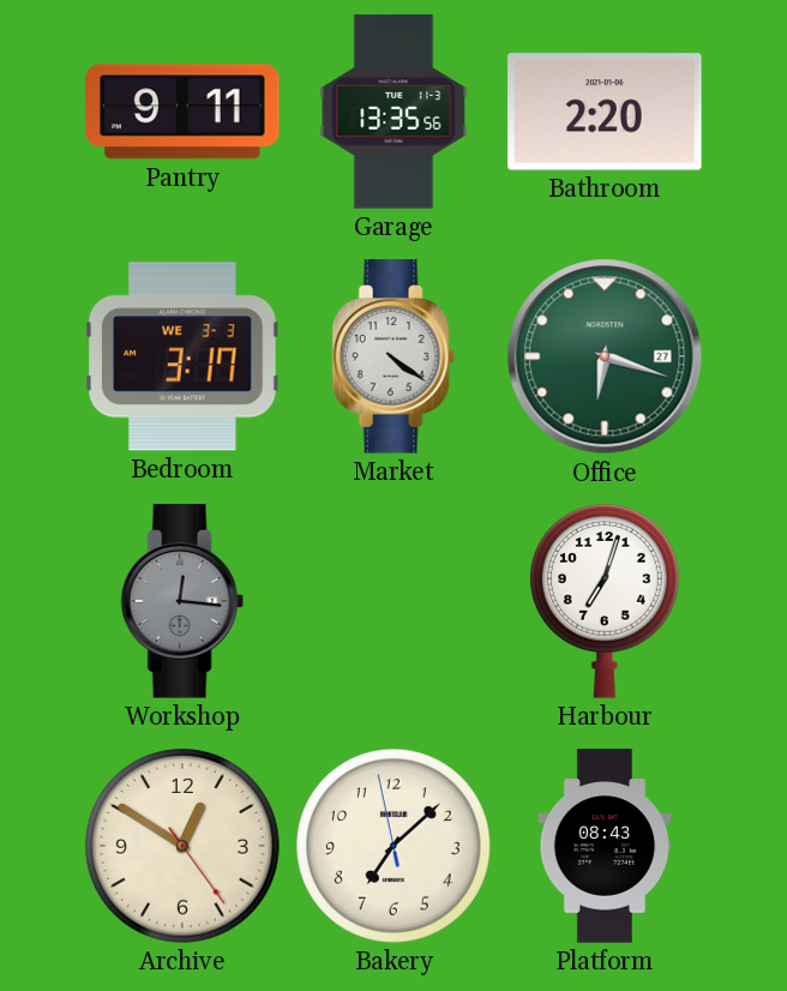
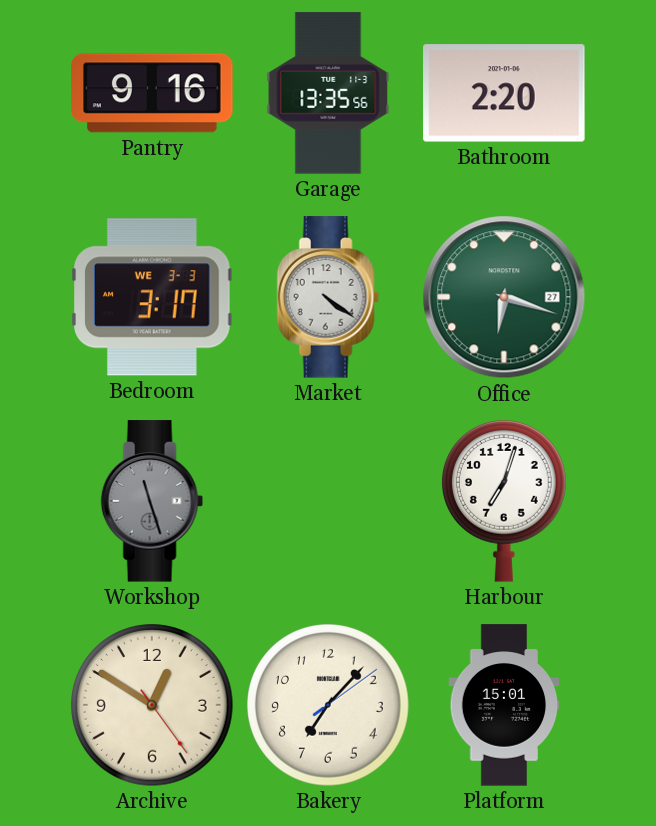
Pantry: 9:11 -> 9:16
Workshop: 12:16 -> 11:27
Bakery: 7:07:58 -> 7:07:09
Platform: 08:43 -> 15:01
